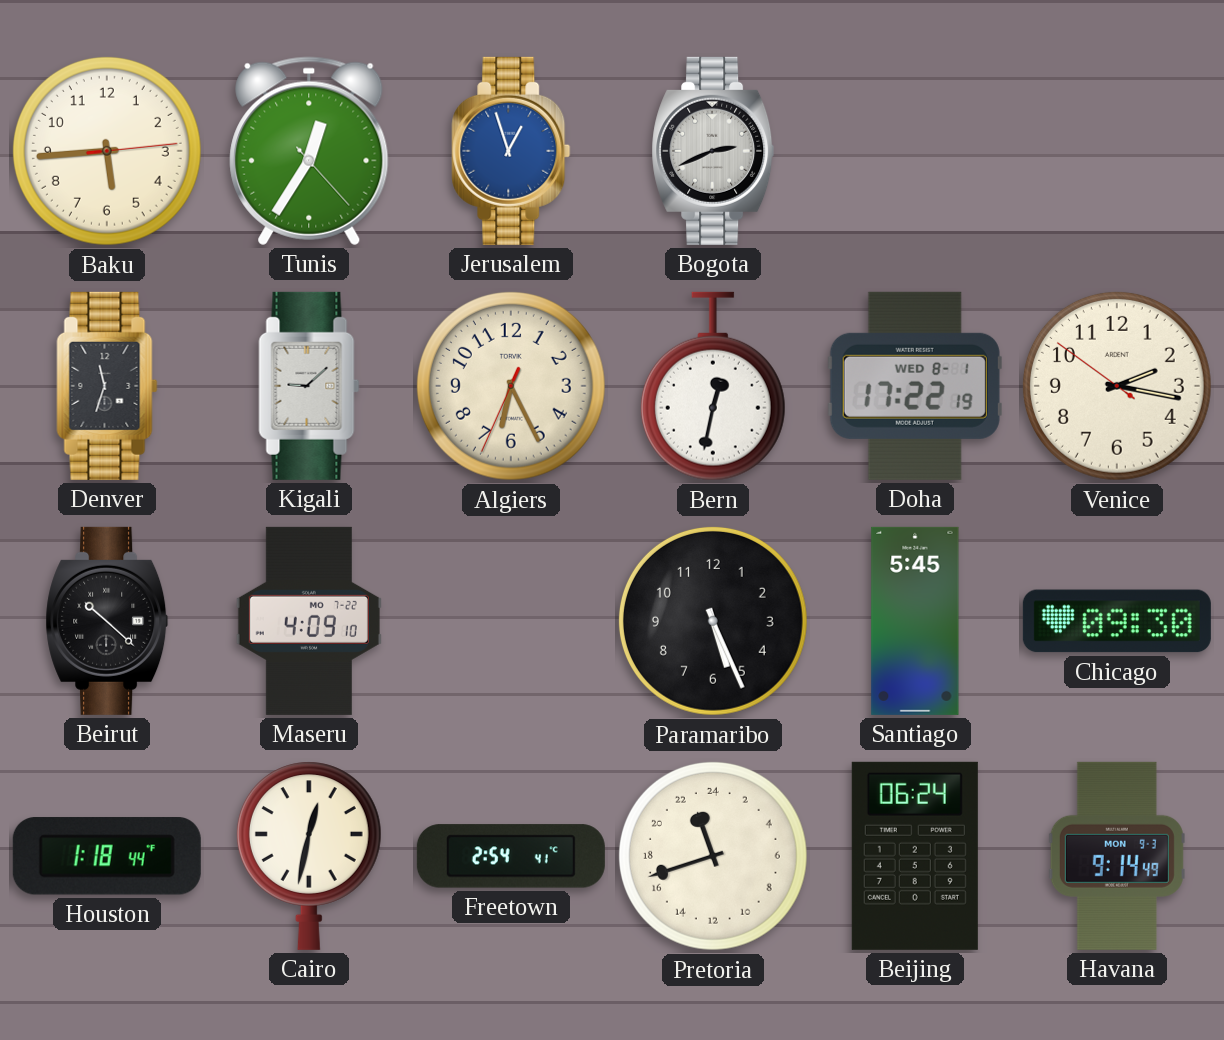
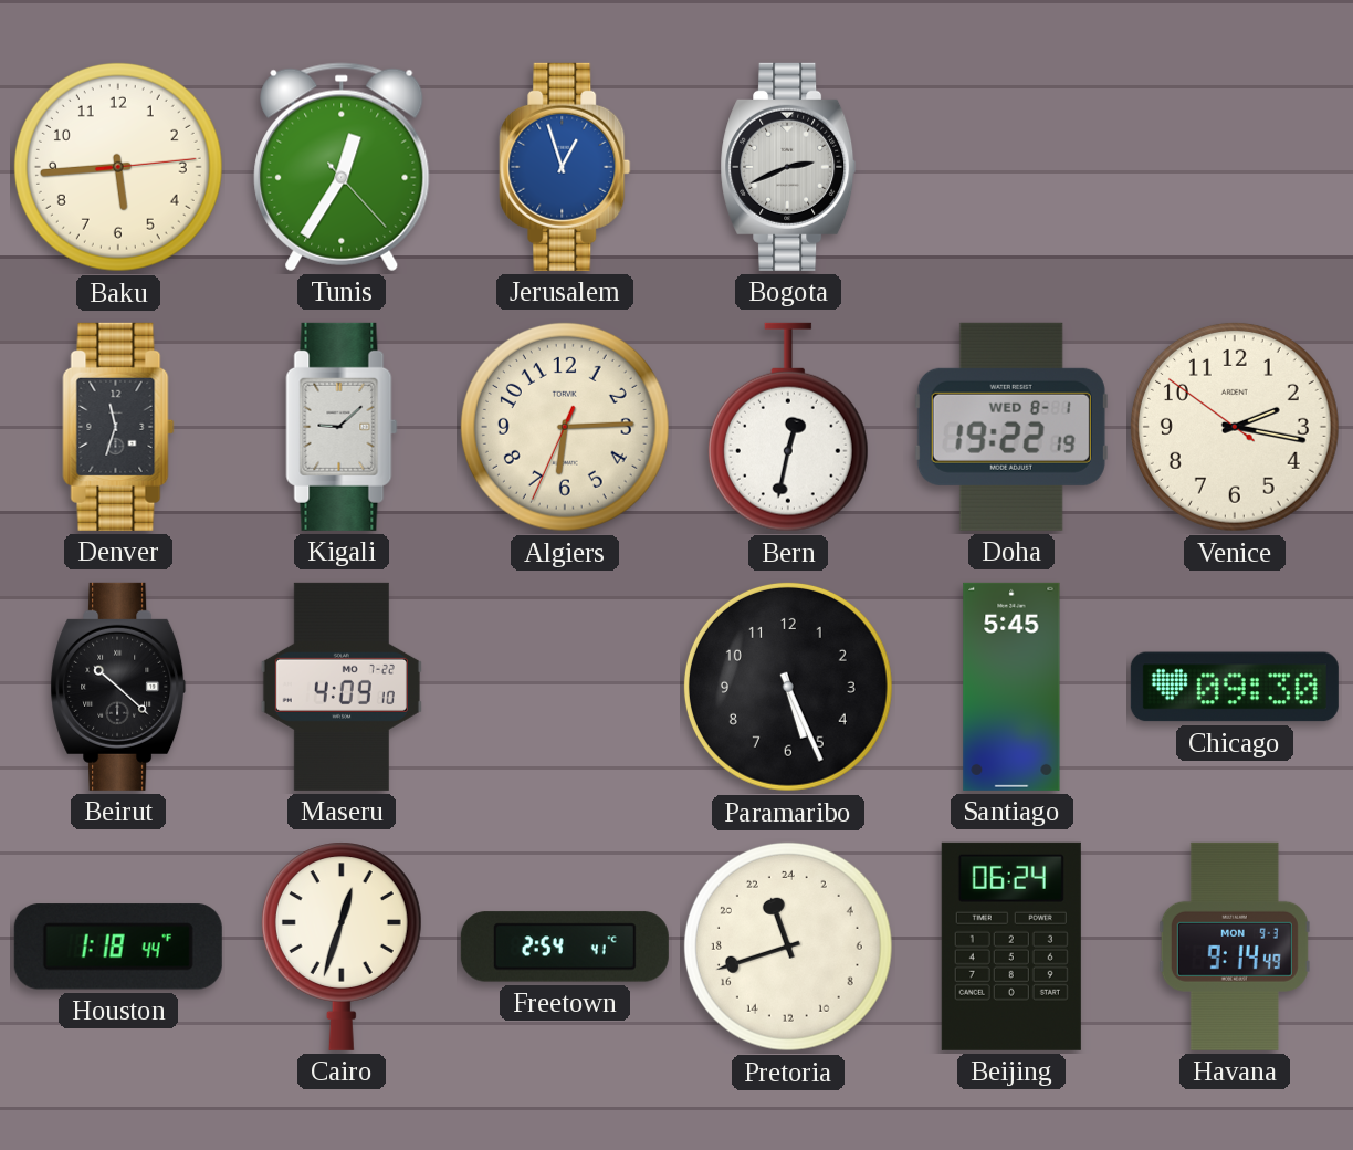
Algiers: 6:25 -> 6:14
Doha: 17:22 -> 19:22
Cairo: 12:32 -> 12:33
